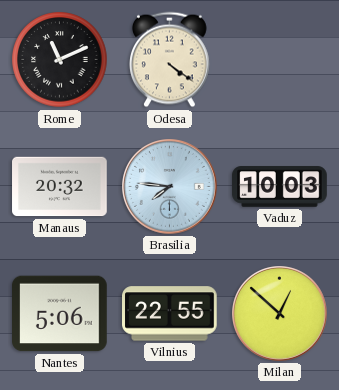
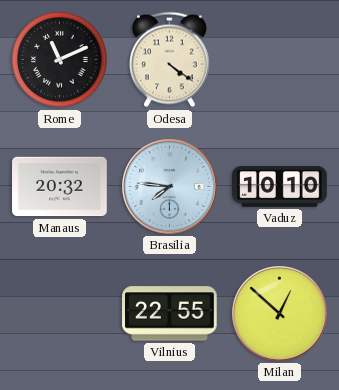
Vaduz: 10:03 -> 10:10
Nantes: 5:06 -> none
